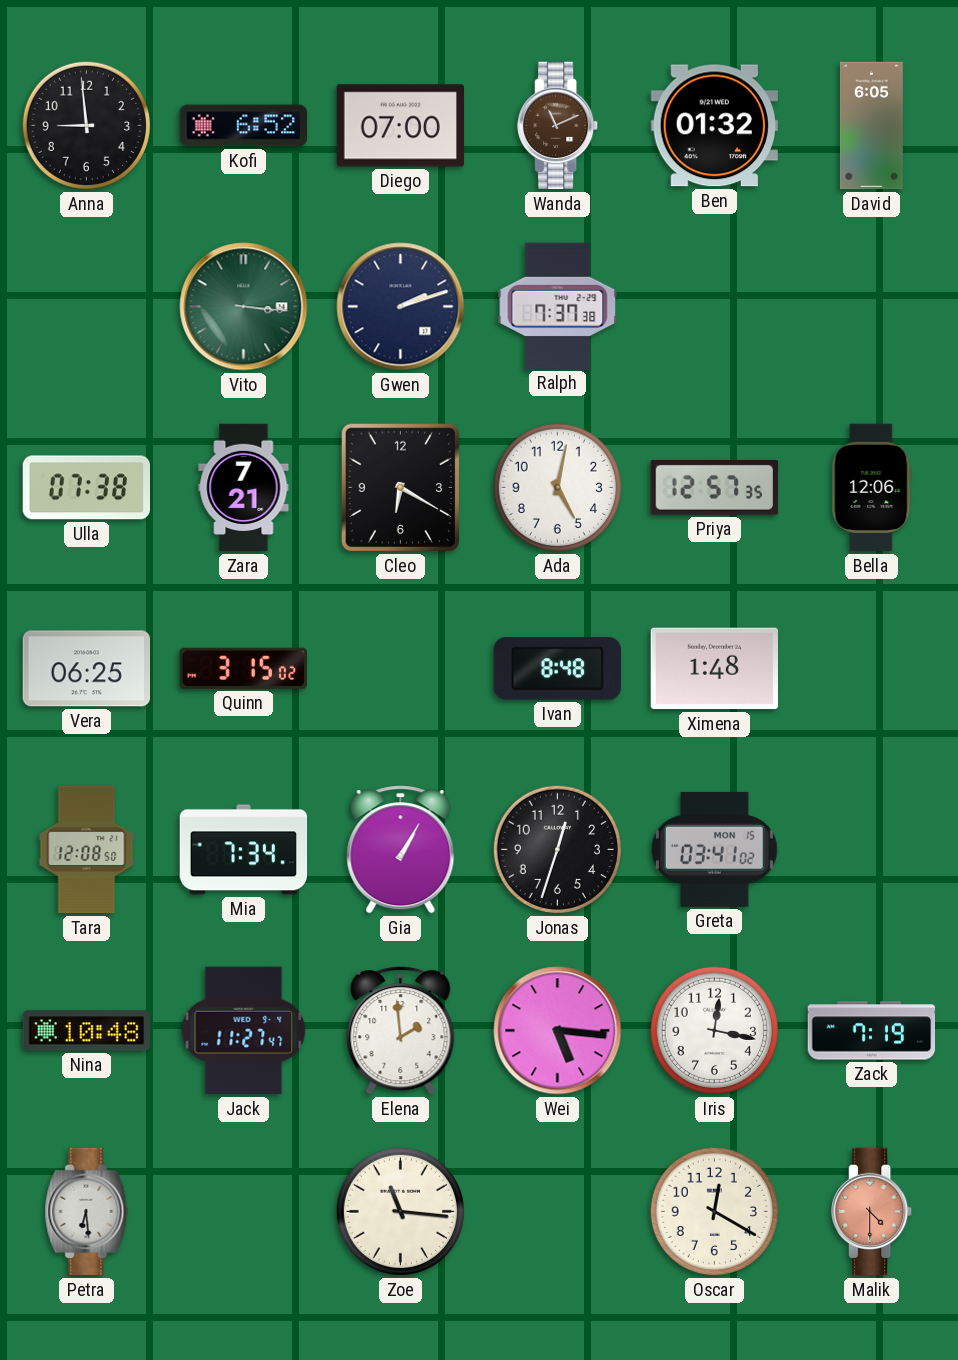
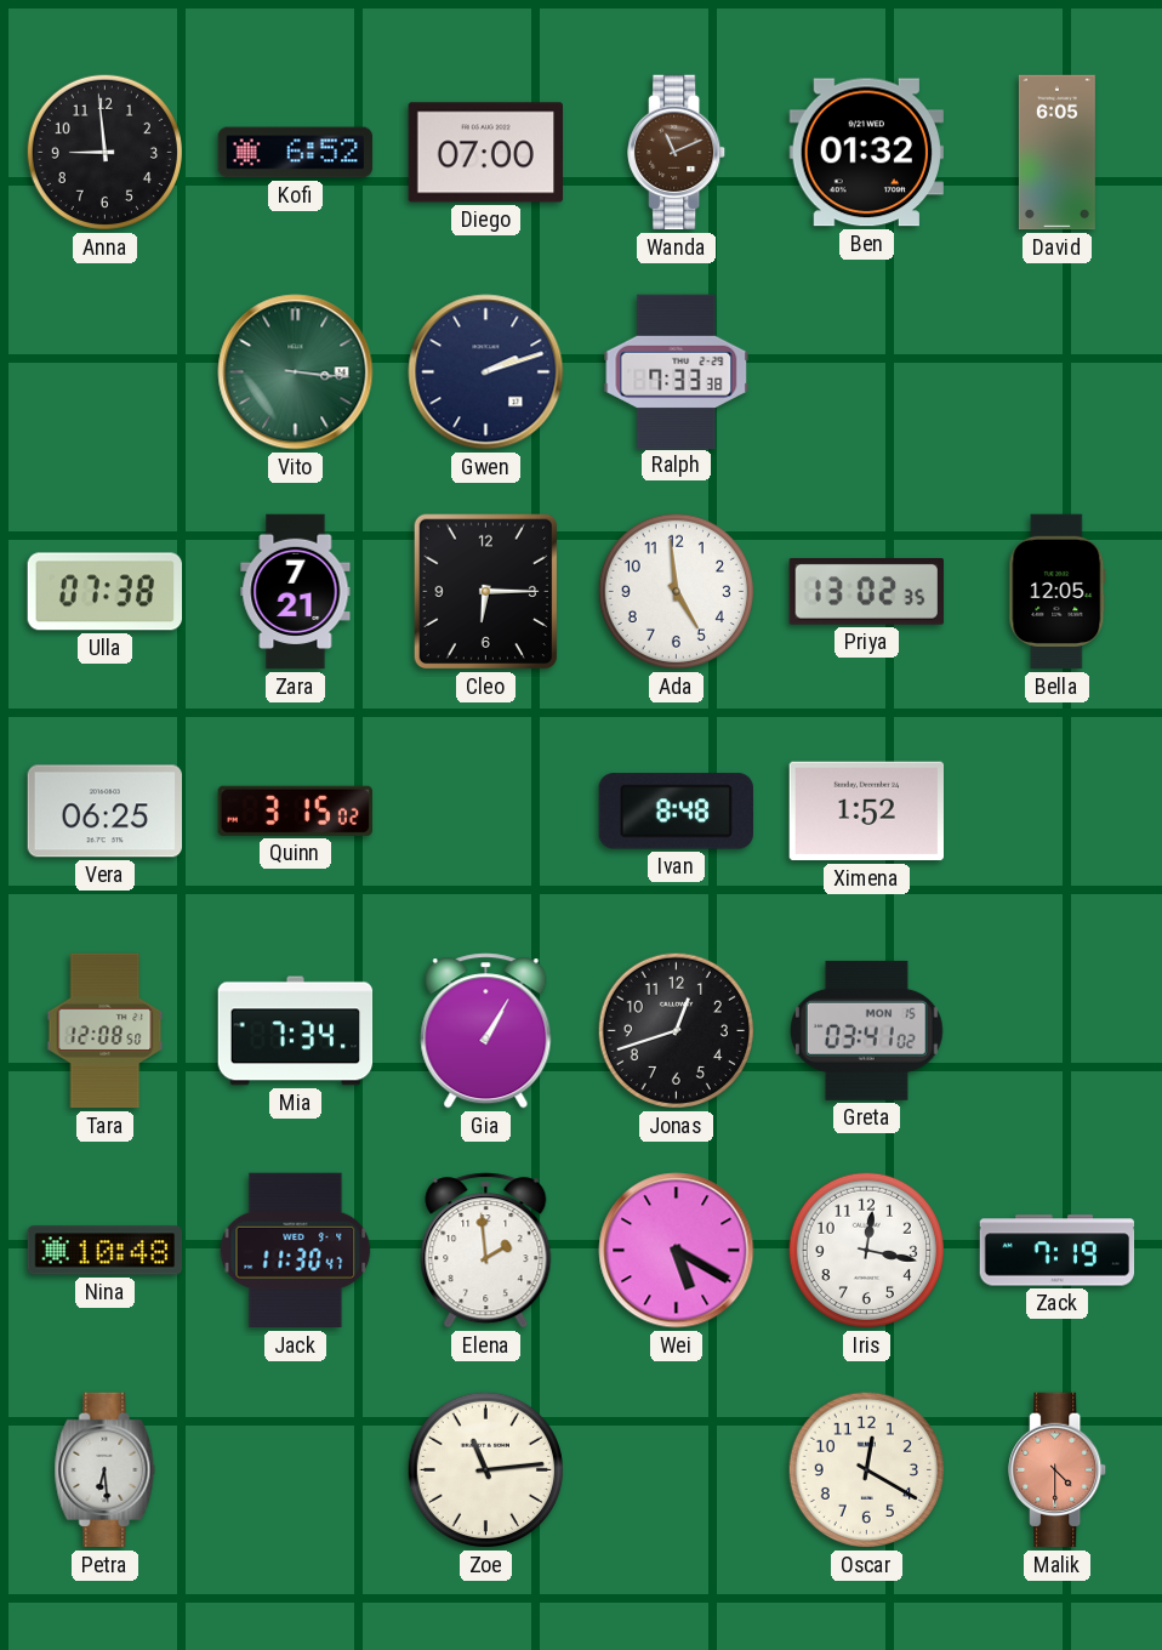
Ralph: 7:37 -> 7:33
Cleo: 6:20 -> 6:15
Ada: 5:02 -> 4:59
Priya: 12:57 -> 13:02
Bella: 12:06 -> 12:05
Ximena: 1:48 -> 1:52
Jonas: 12:33 -> 12:42
Jack: 11:27 -> 11:30
Wei: 5:16 -> 5:20
Zoe: 11:16 -> 11:14
